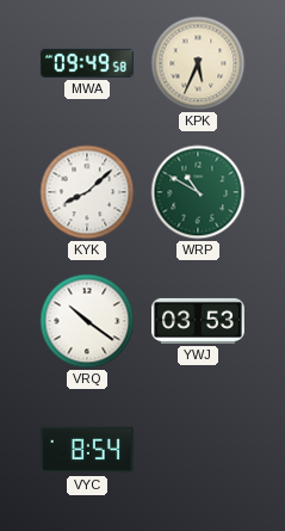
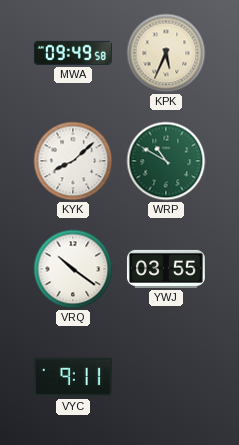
YWJ: 03:53 -> 03:55
VYC: 8:54 -> 9:11
